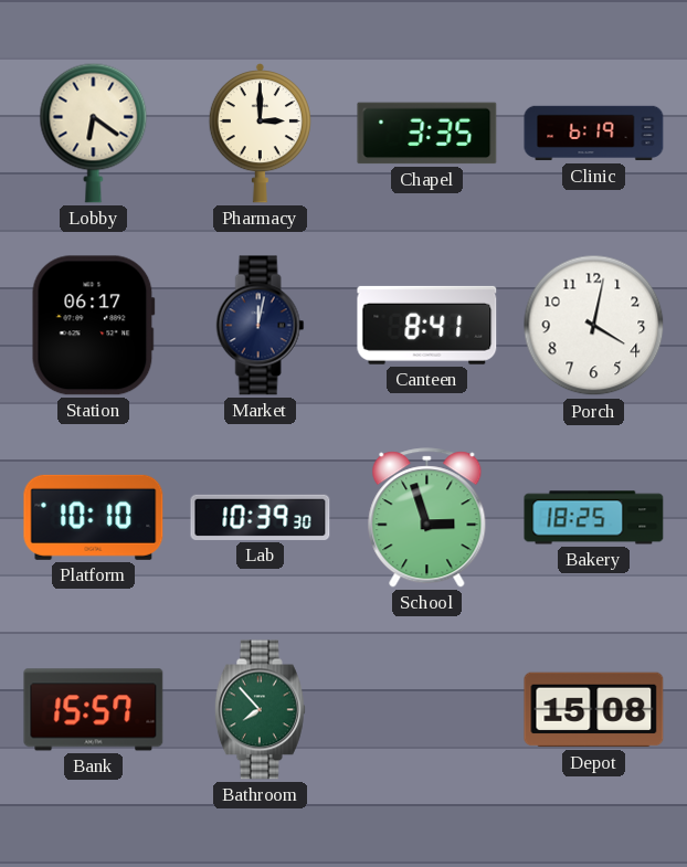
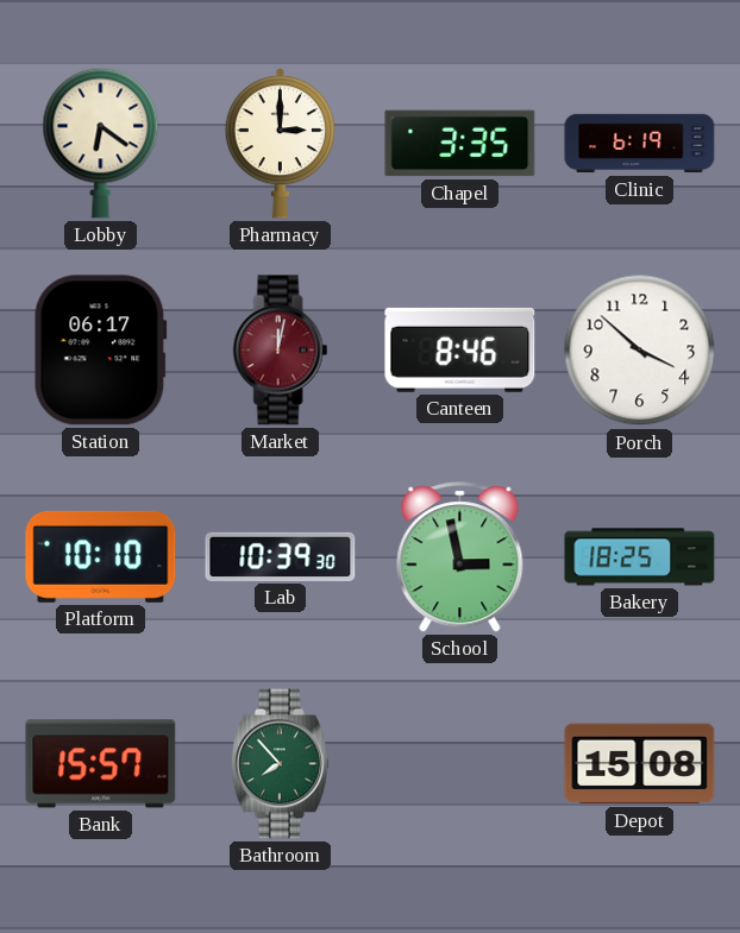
Market dial: navy -> burgundy
Canteen: 8:41 -> 8:46
Porch: 4:02 -> 3:52
School: 2:57 -> 2:58
